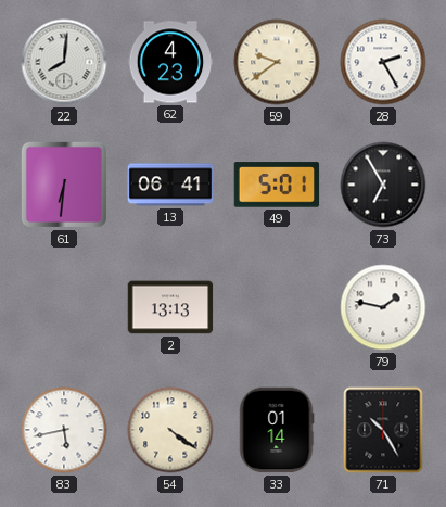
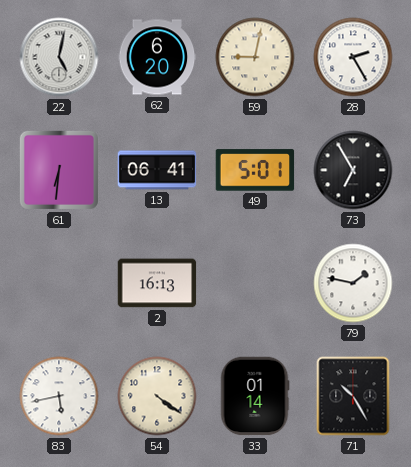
22: 8:01 -> 5:02
62: 4:23 -> 6:20
59: 9:39 -> 9:02
2: 13:13 -> 16:13
